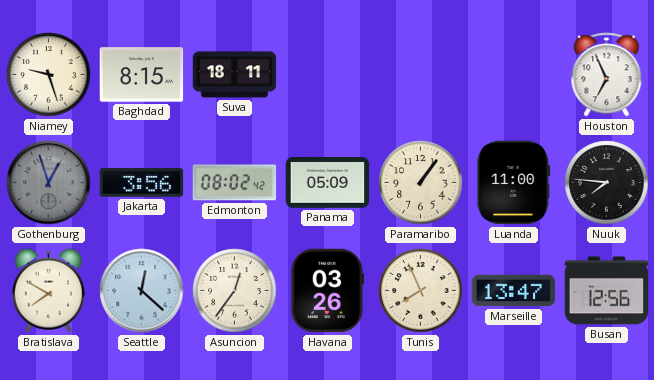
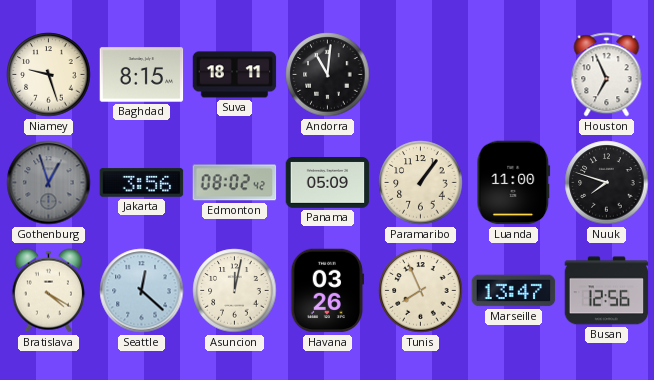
Andorra: none -> 11:01
Nuuk: 7:46 -> 7:48
Bratislava: 7:50 -> 4:20
Asuncion: 12:36 -> 12:02
